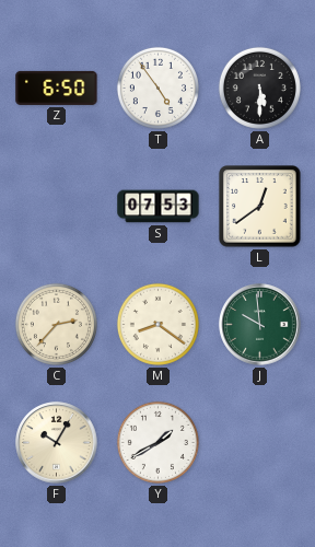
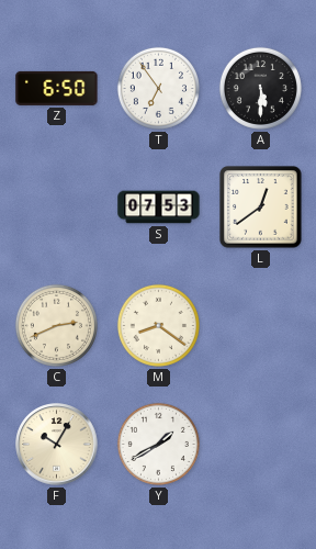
T: 4:54 -> 6:54
C: 2:37 -> 2:41
J: 9:59 -> none
